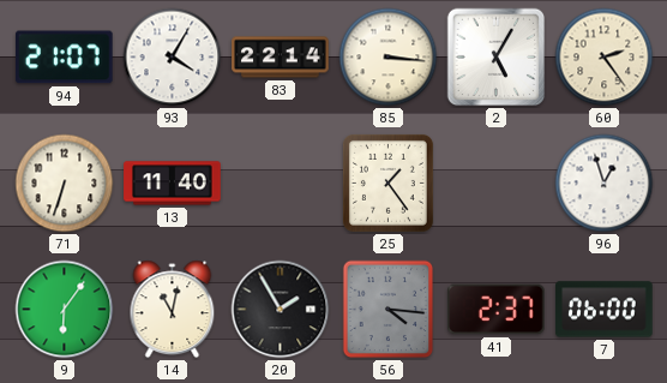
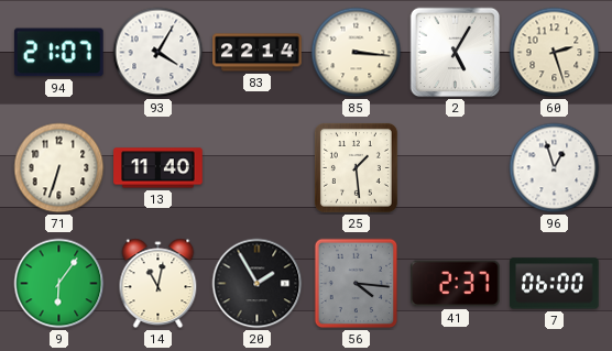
60: 2:24 -> 2:27
25: 1:24 -> 1:29
